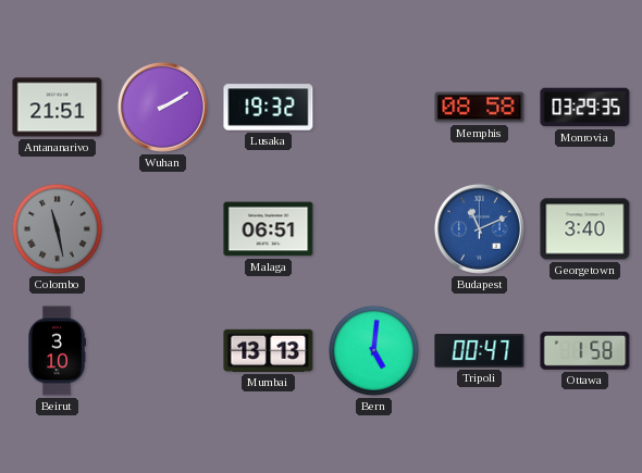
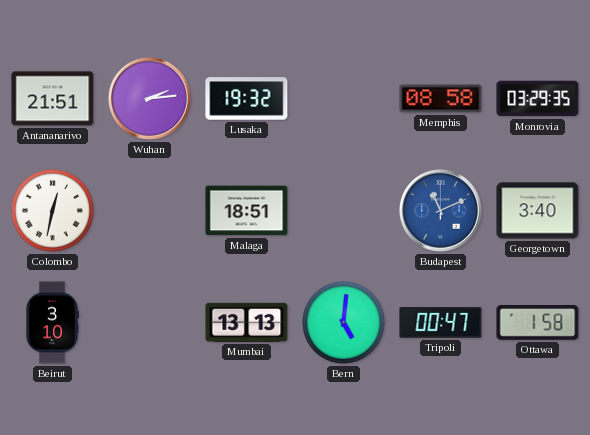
Wuhan: 2:10 -> 2:14
Colombo: 11:28 -> 12:32
Colombo dial: grey -> white
Malaga: 06:51 -> 18:51
